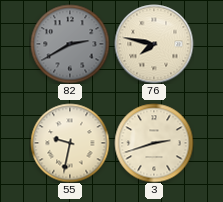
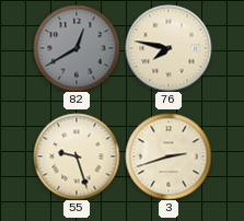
82: 2:40 -> 12:40
55: 9:32 -> 9:27
